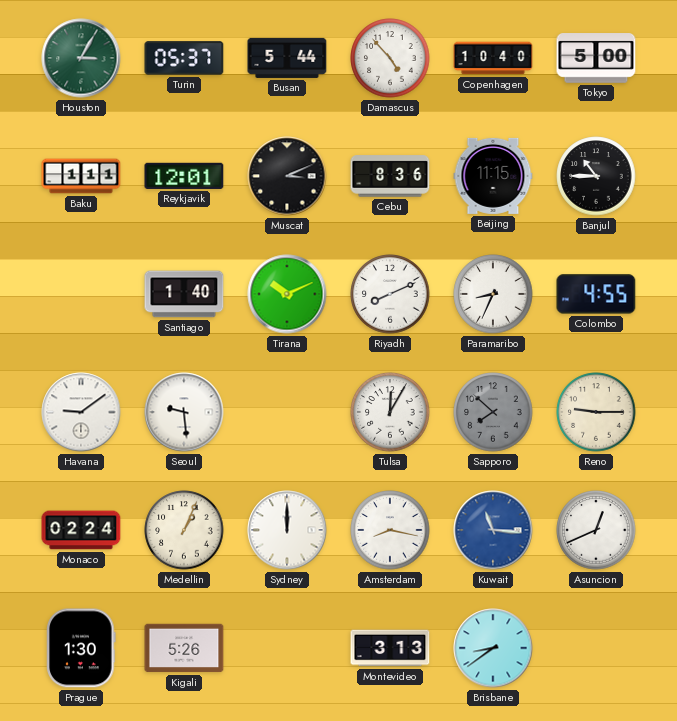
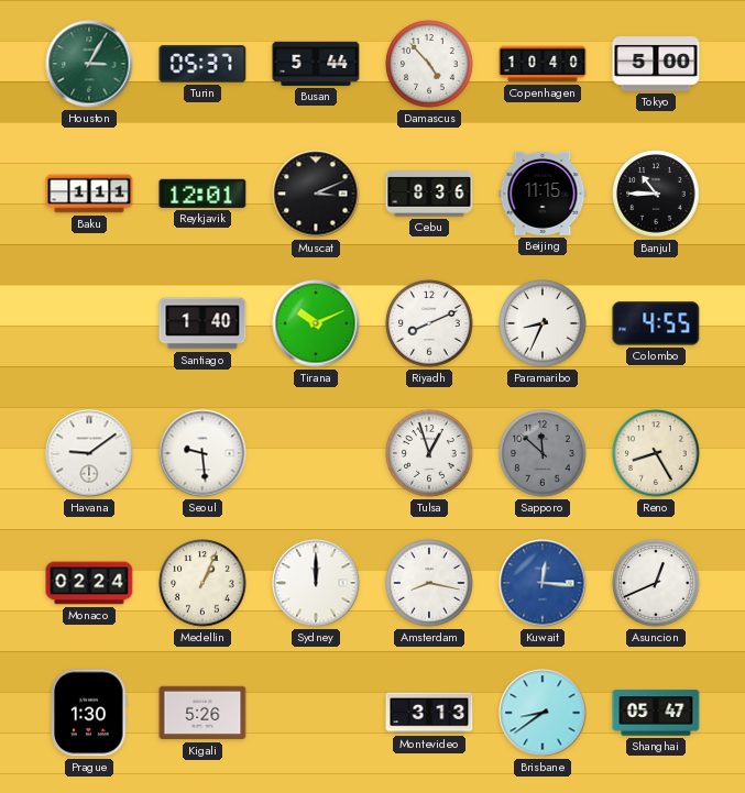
Tulsa: 12:05 -> 12:57
Sapporo: 7:52 -> 11:52
Reno: 9:15 -> 8:25
Kuwait: 11:16 -> 12:16
Shanghai: none -> 05:47
